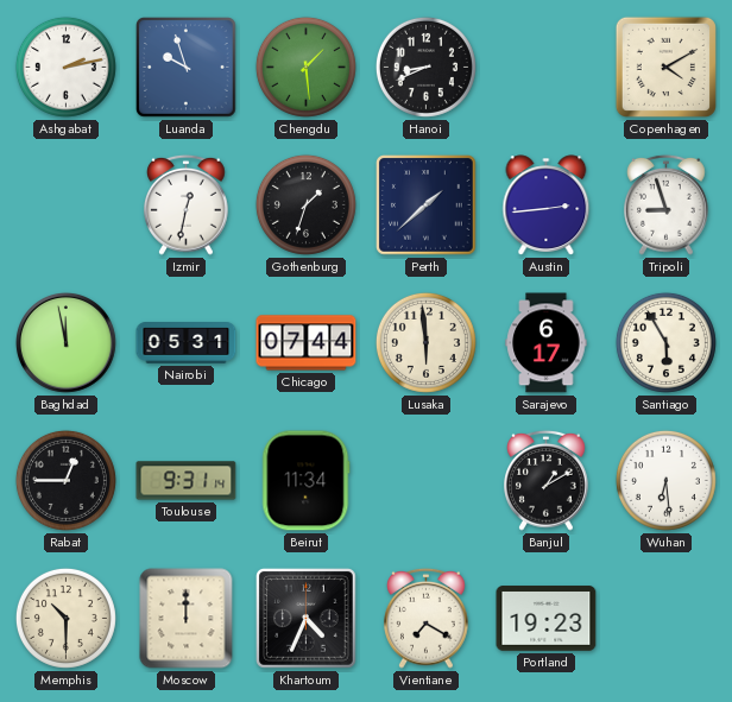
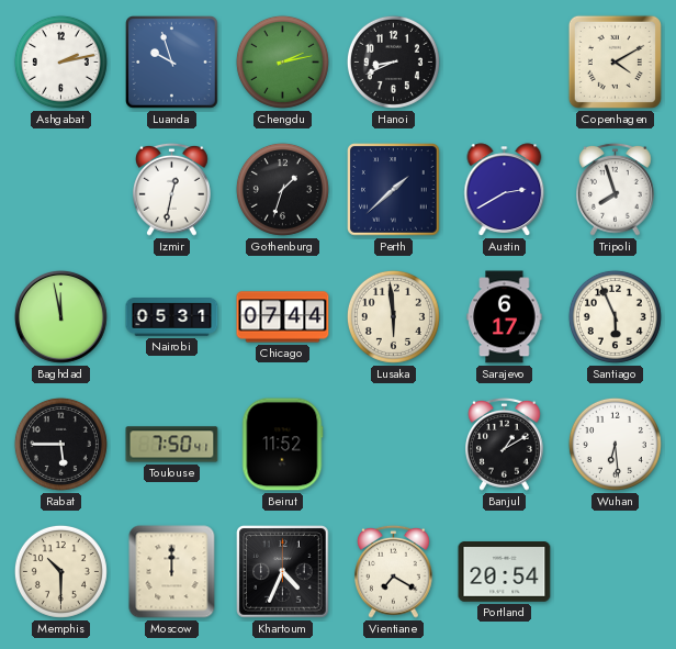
Chengdu: 1:29 -> 2:13
Austin: 2:44 -> 2:40
Tripoli: 8:57 -> 7:57
Santiago: 5:55 -> 5:56
Rabat: 12:45 -> 5:45
Toulouse: 9:31 -> 7:50
Beirut: 11:34 -> 11:52
Portland: 19:23 -> 20:54
